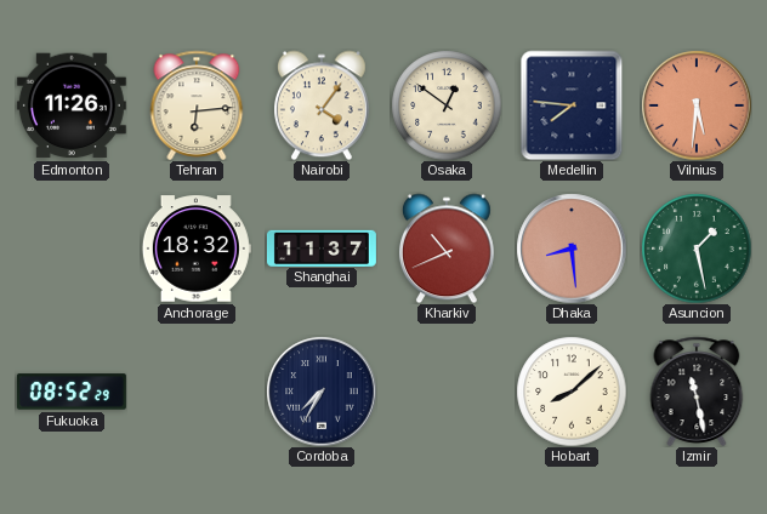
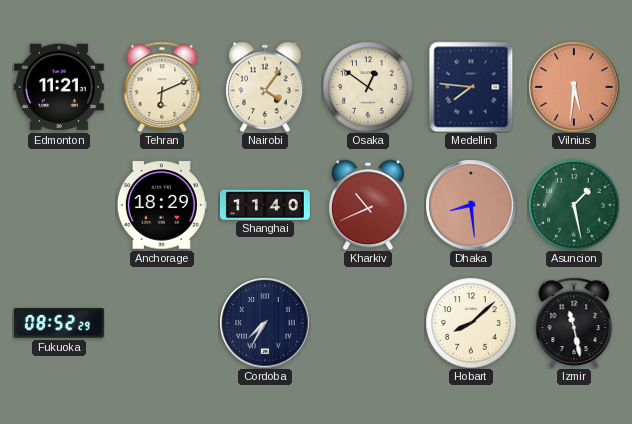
Edmonton: 11:26 -> 11:21
Tehran: 6:14 -> 6:11
Anchorage: 18:32 -> 18:29
Shanghai: 11:37 -> 11:40
